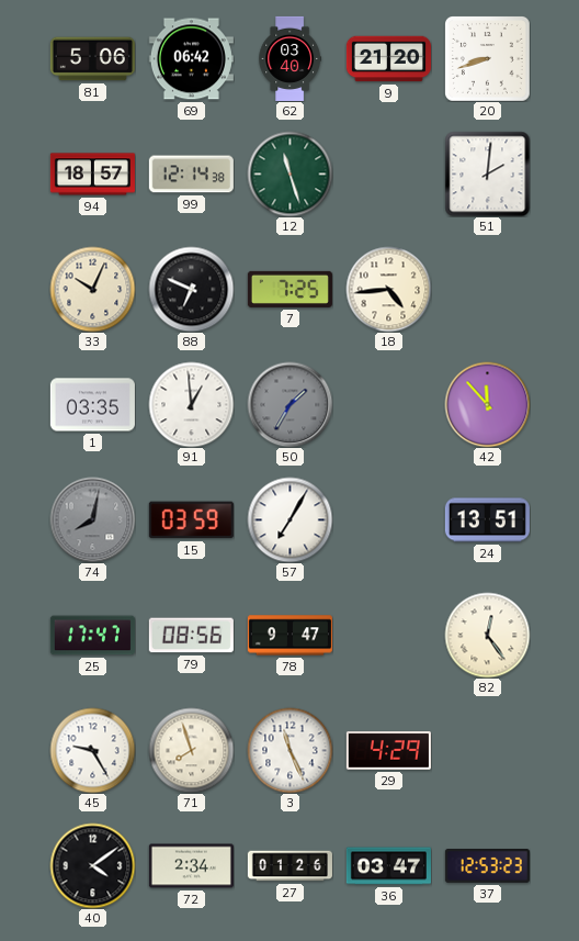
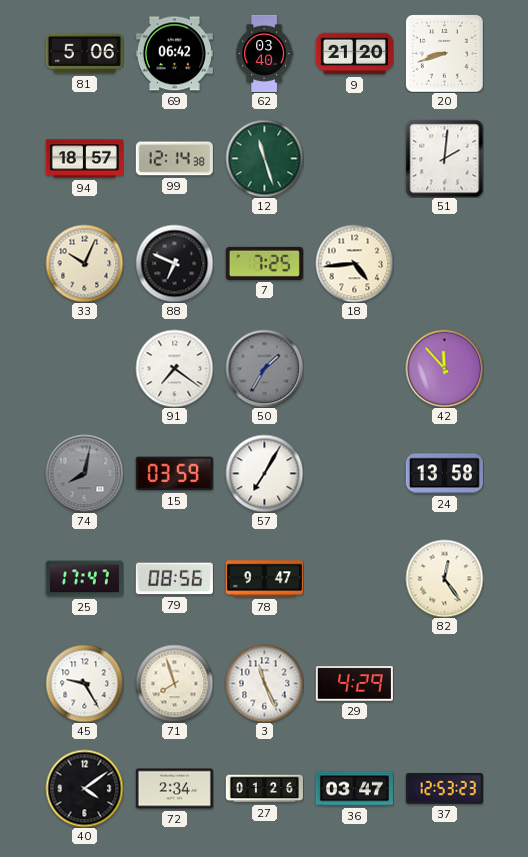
1: 03:35 -> none
91: 12:59 -> 7:21
24: 13:51 -> 13:58
